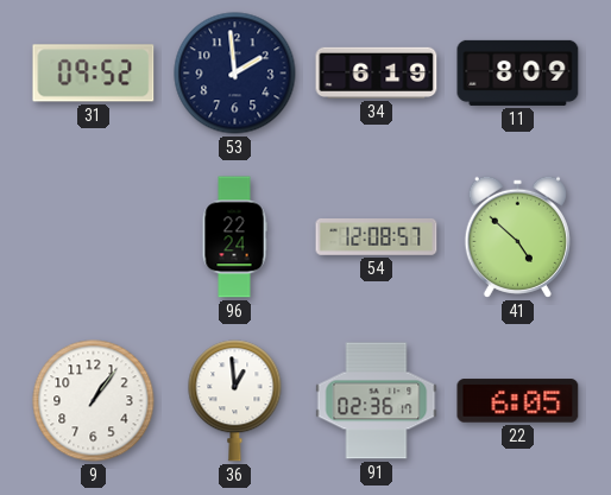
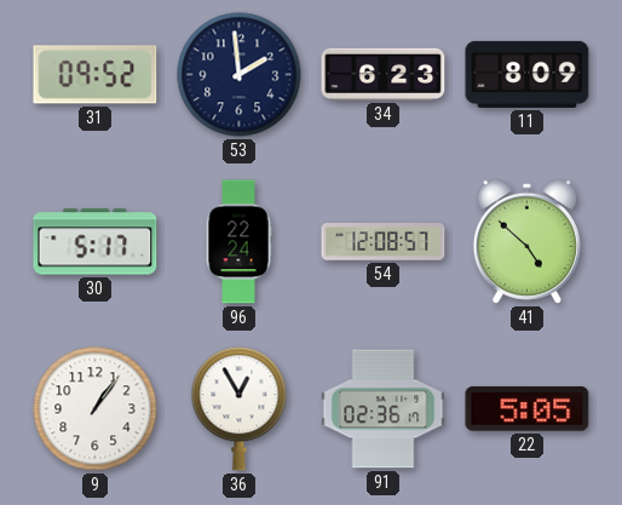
34: 6:19 -> 6:23
30: none -> 5:17
36: 12:59 -> 12:55
22: 6:05 -> 5:05
